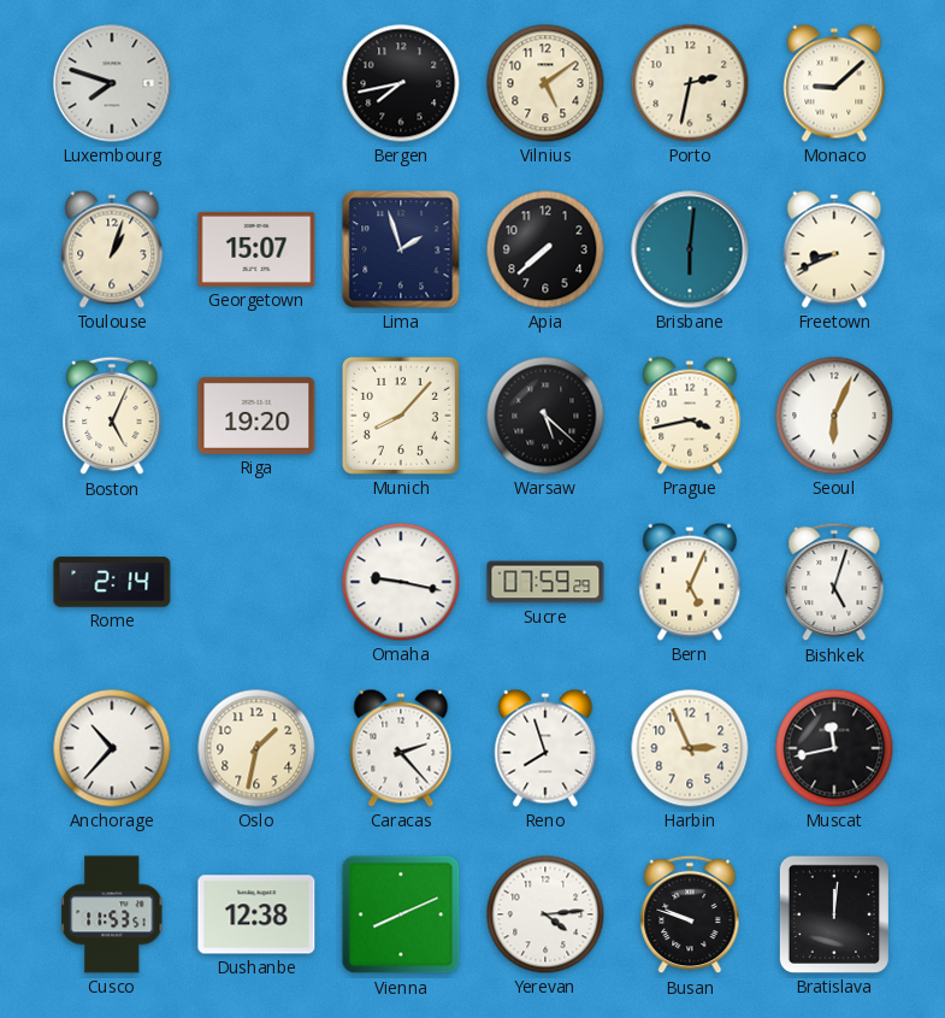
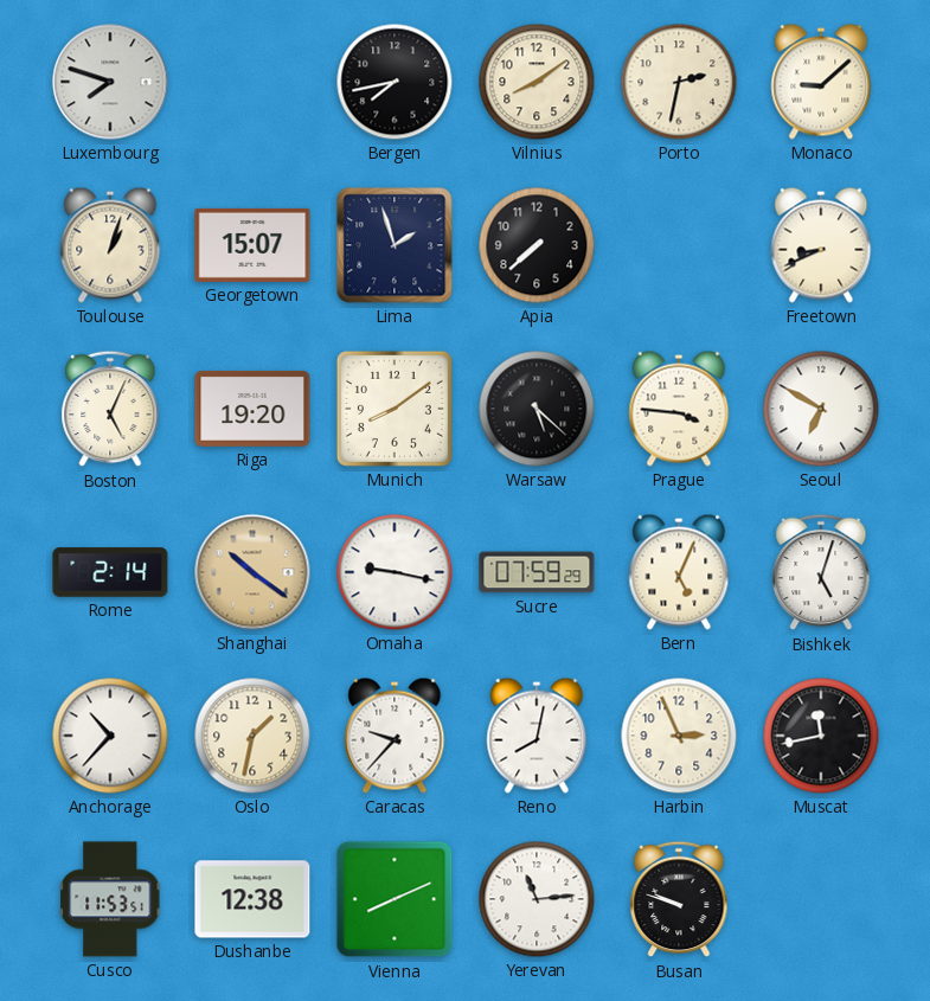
Vilnius: 5:09 -> 8:09
Brisbane: 6:01 -> none
Munich: 8:07 -> 8:09
Prague: 3:43 -> 3:46
Seoul: 6:04 -> 6:50
Shanghai: none -> 10:21
Caracas: 2:23 -> 9:37
Reno: 7:57 -> 8:02
Yerevan: 4:14 -> 11:14
Bratislava: 12:01 -> none
